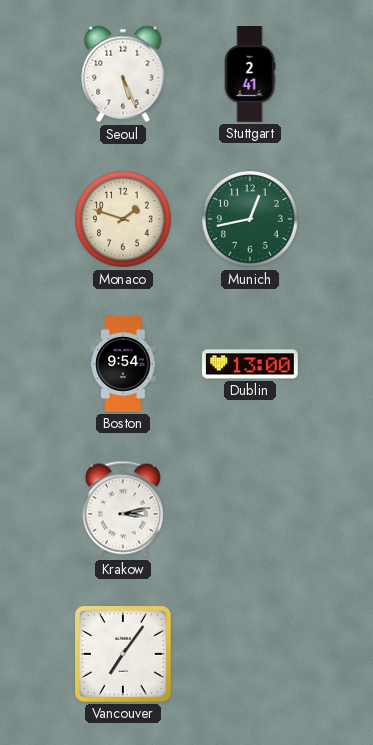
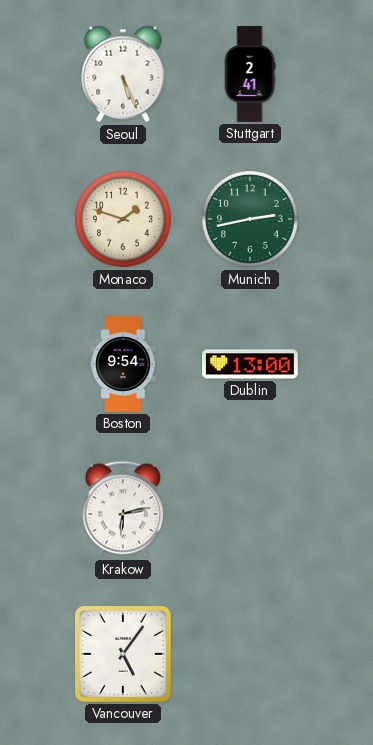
Munich: 12:43 -> 2:43
Krakow: 3:13 -> 6:13
Vancouver: 7:06 -> 5:06
